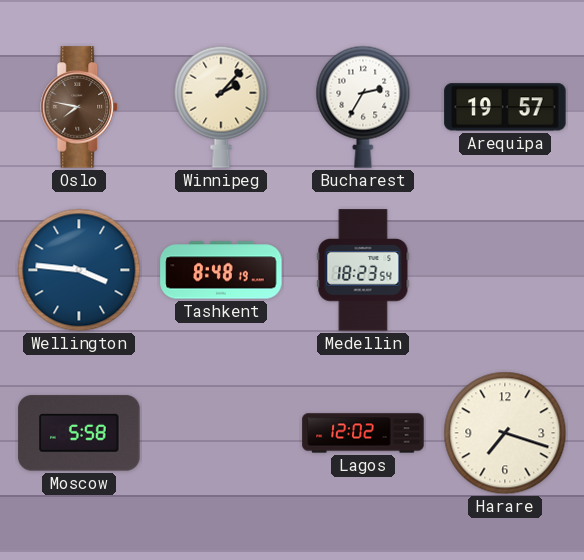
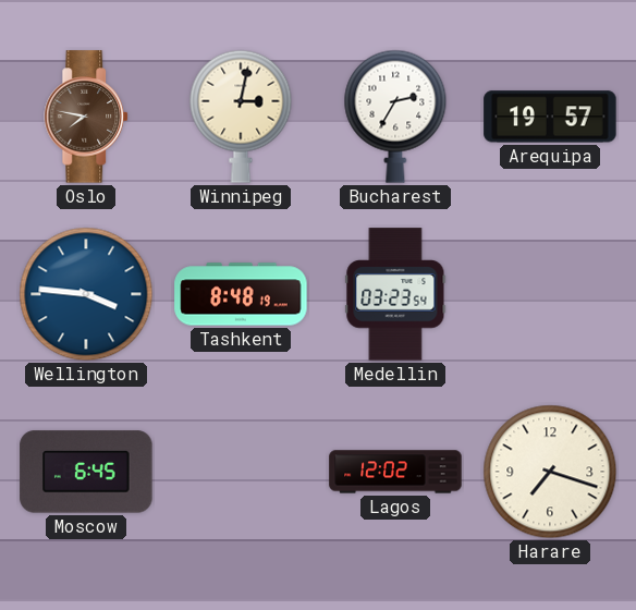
Winnipeg: 2:07 -> 3:02
Medellin: 18:23 -> 03:23
Moscow: 5:58 -> 6:45
